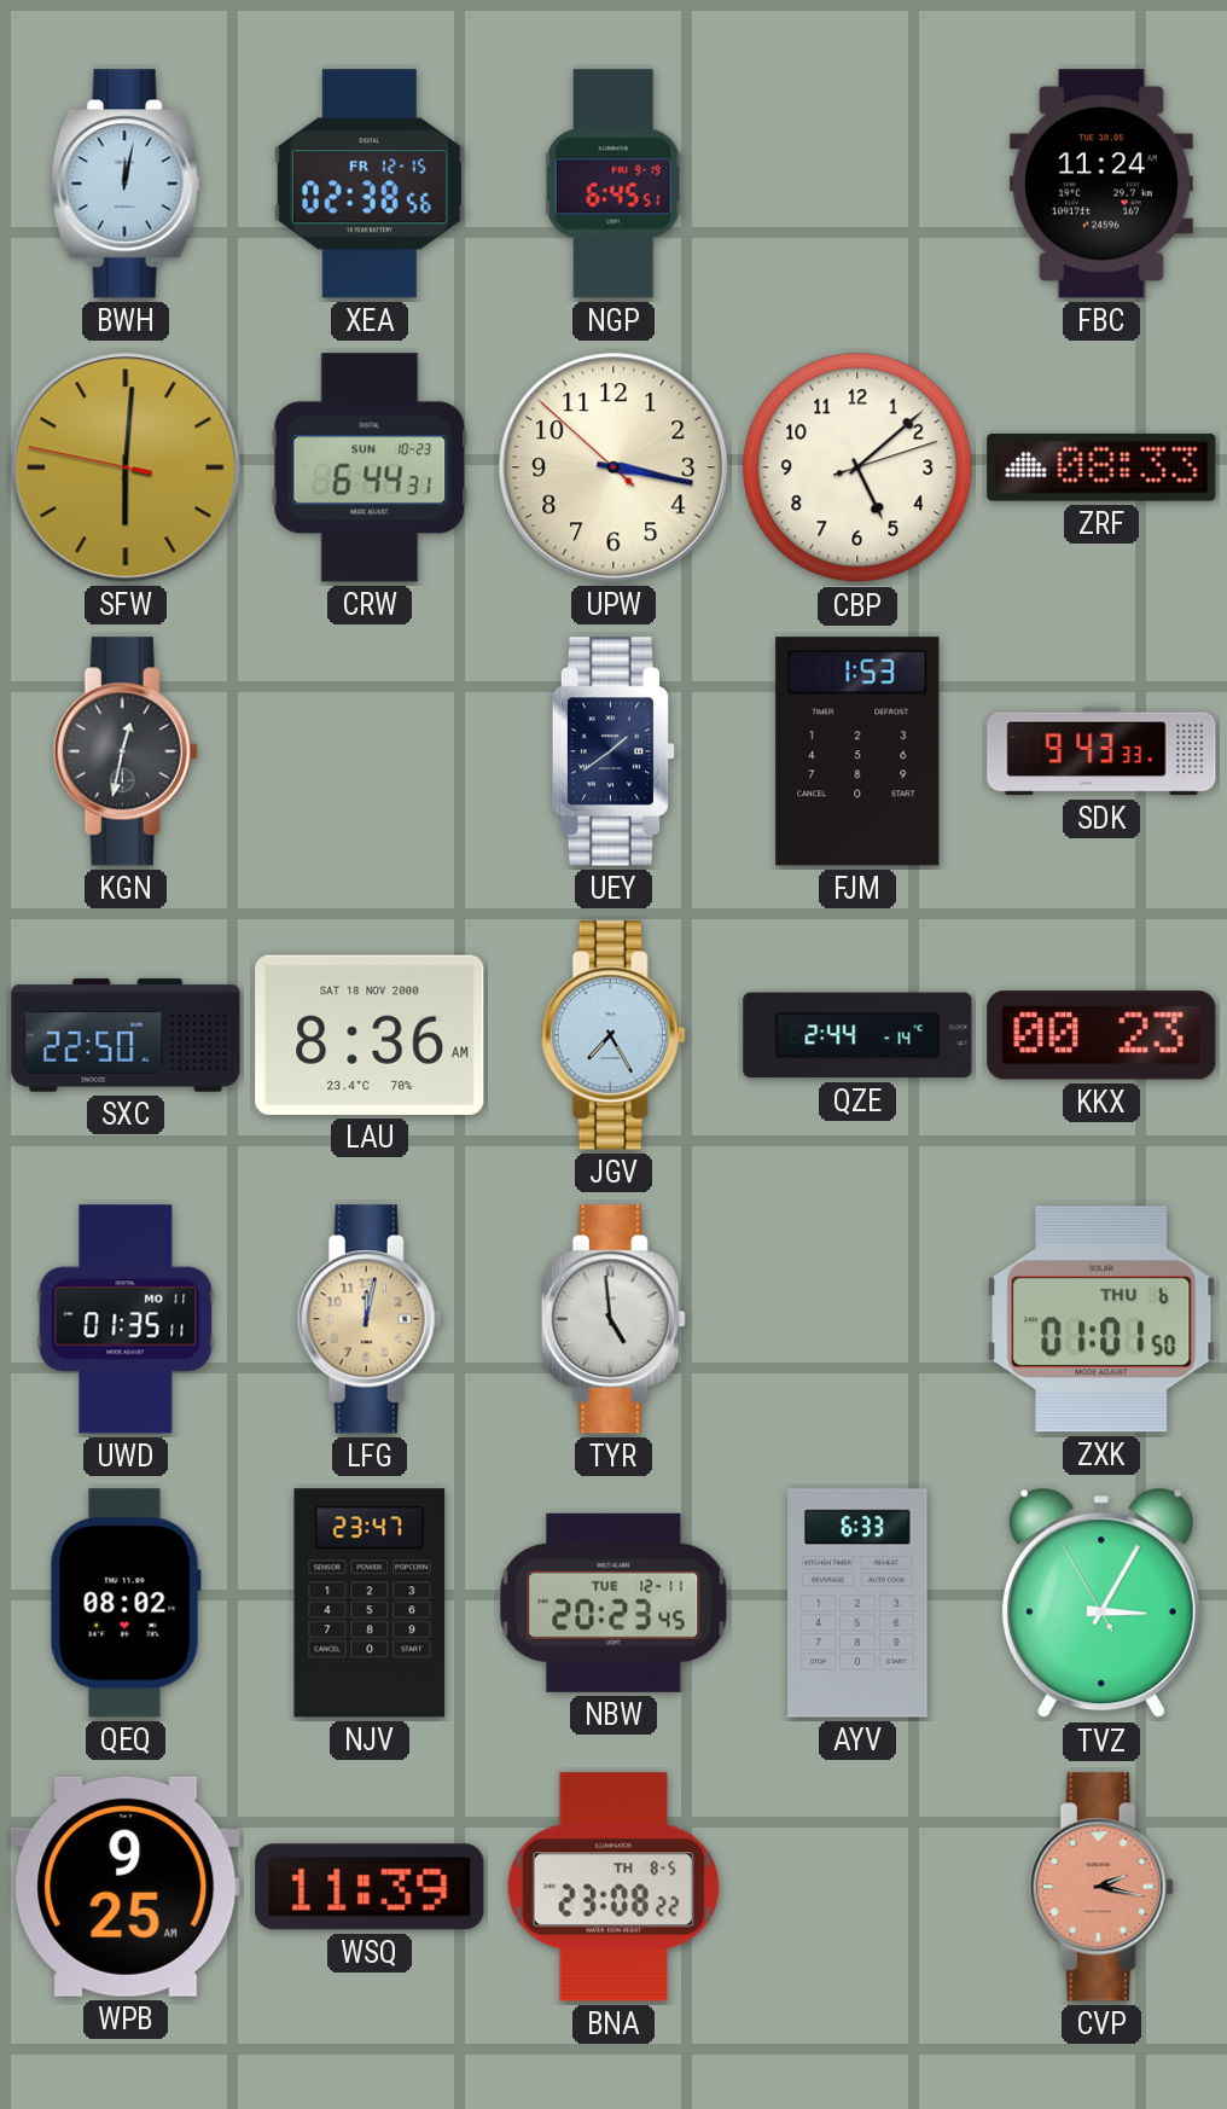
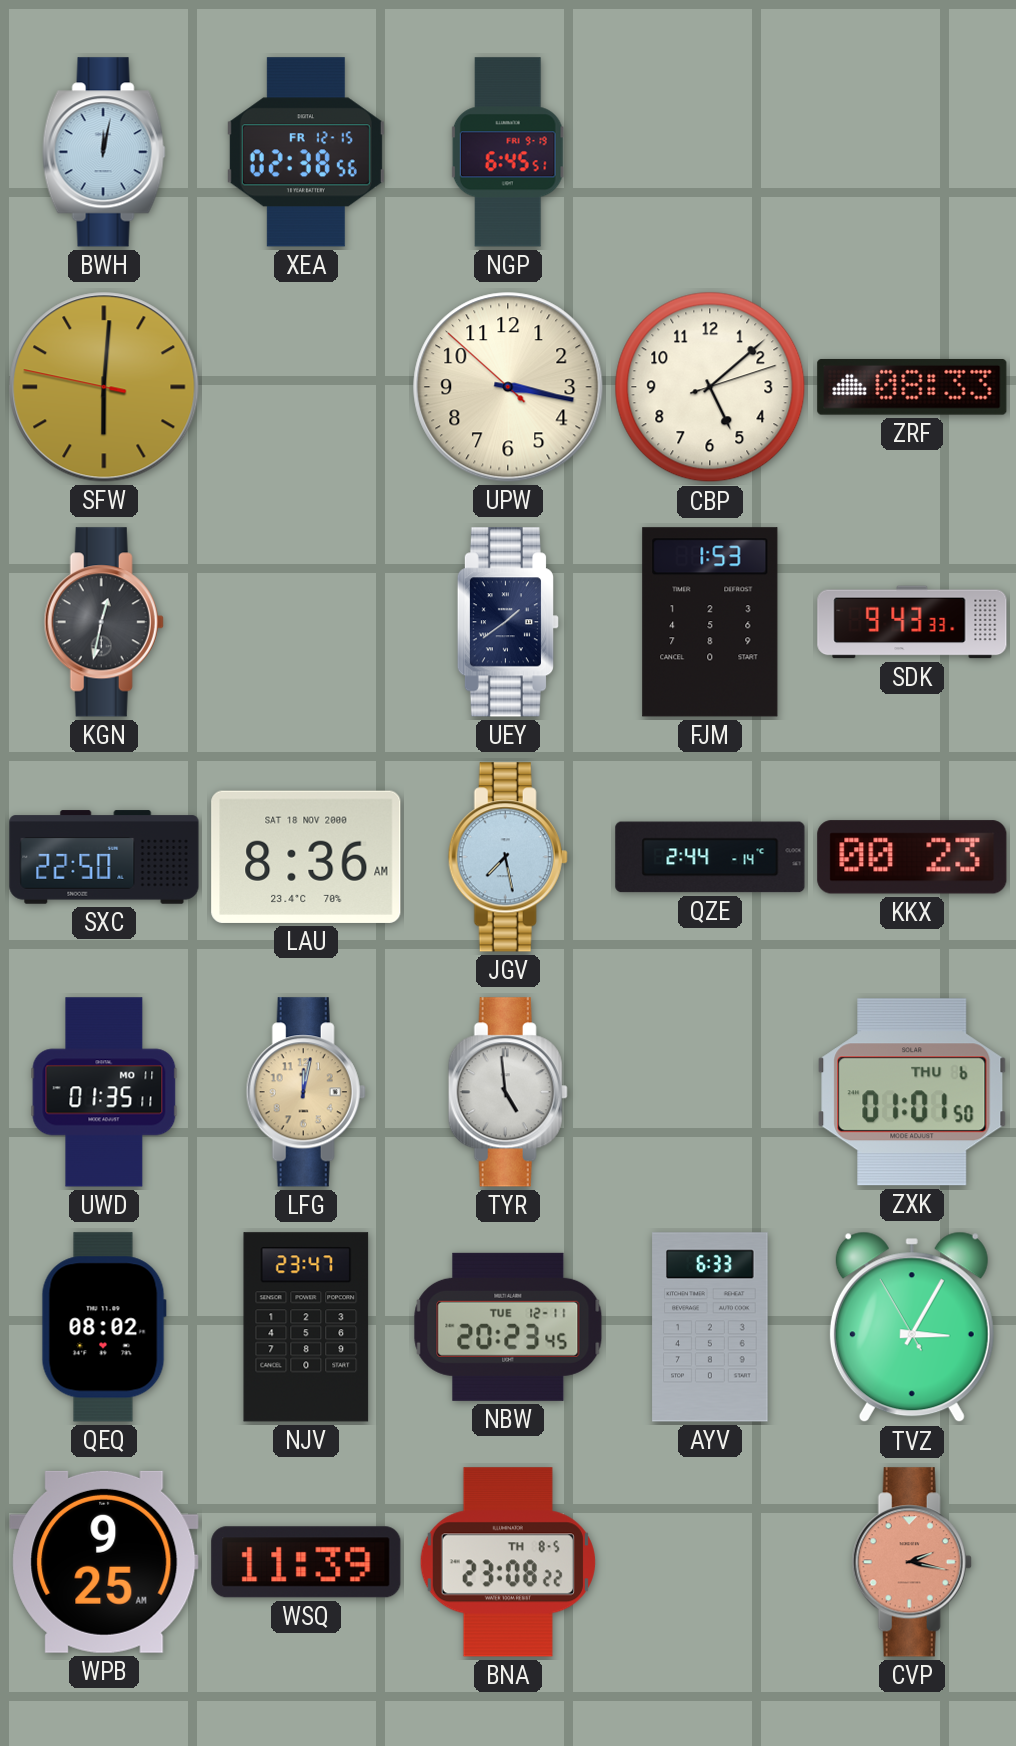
FBC: 11:24 -> none
CRW: 6:44 -> none
JGV: 7:25 -> 7:28
